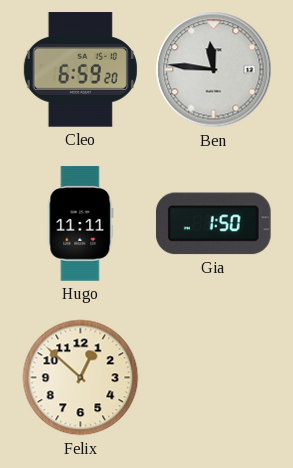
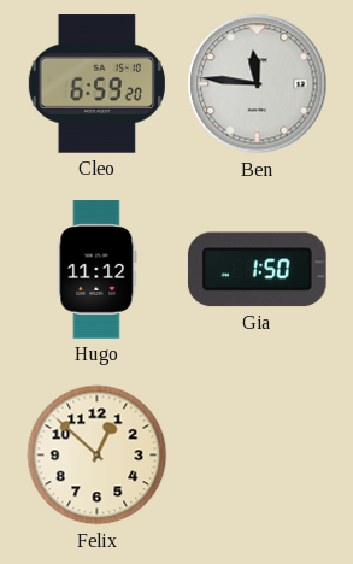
Hugo: 11:11 -> 11:12
